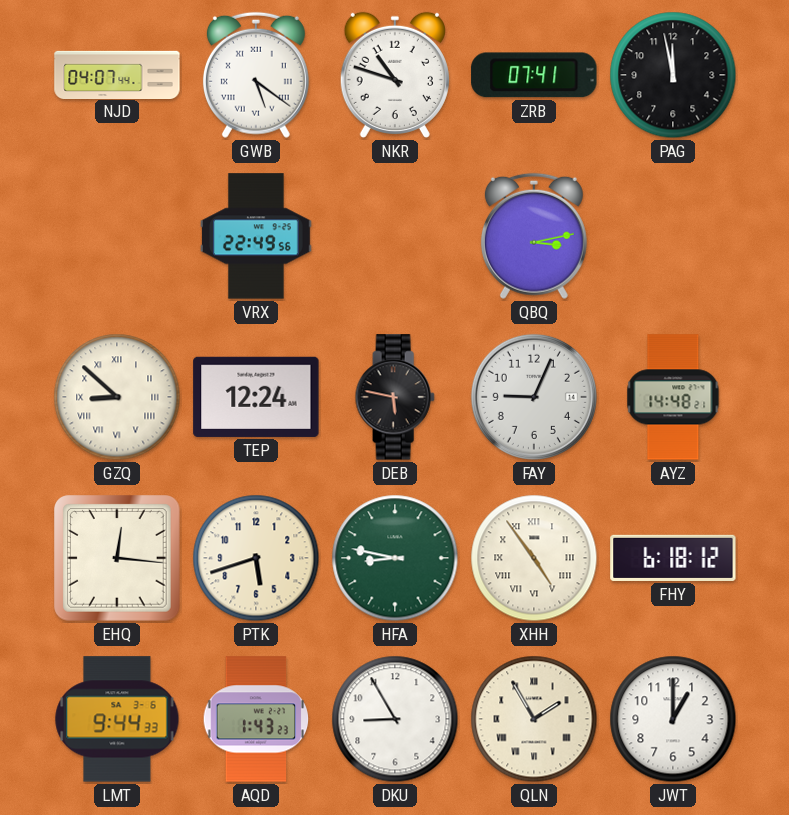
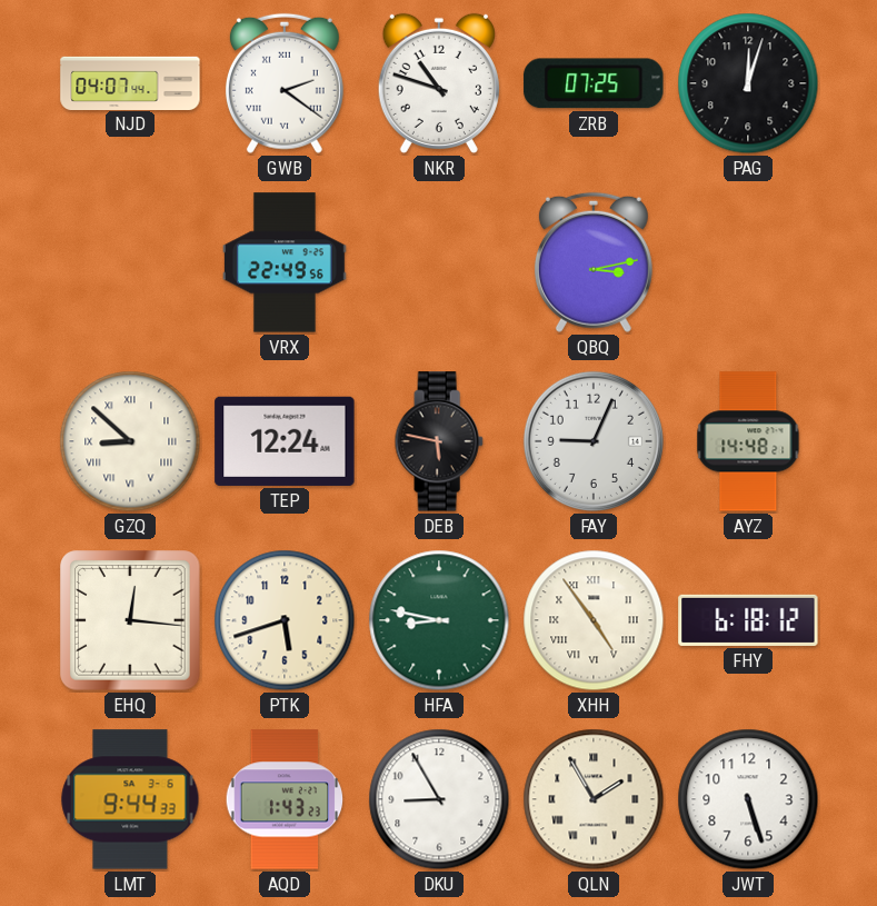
GWB: 5:21 -> 2:21
ZRB: 07:41 -> 07:25
PAG: 11:58 -> 12:03
JWT: 1:00 -> 5:27
